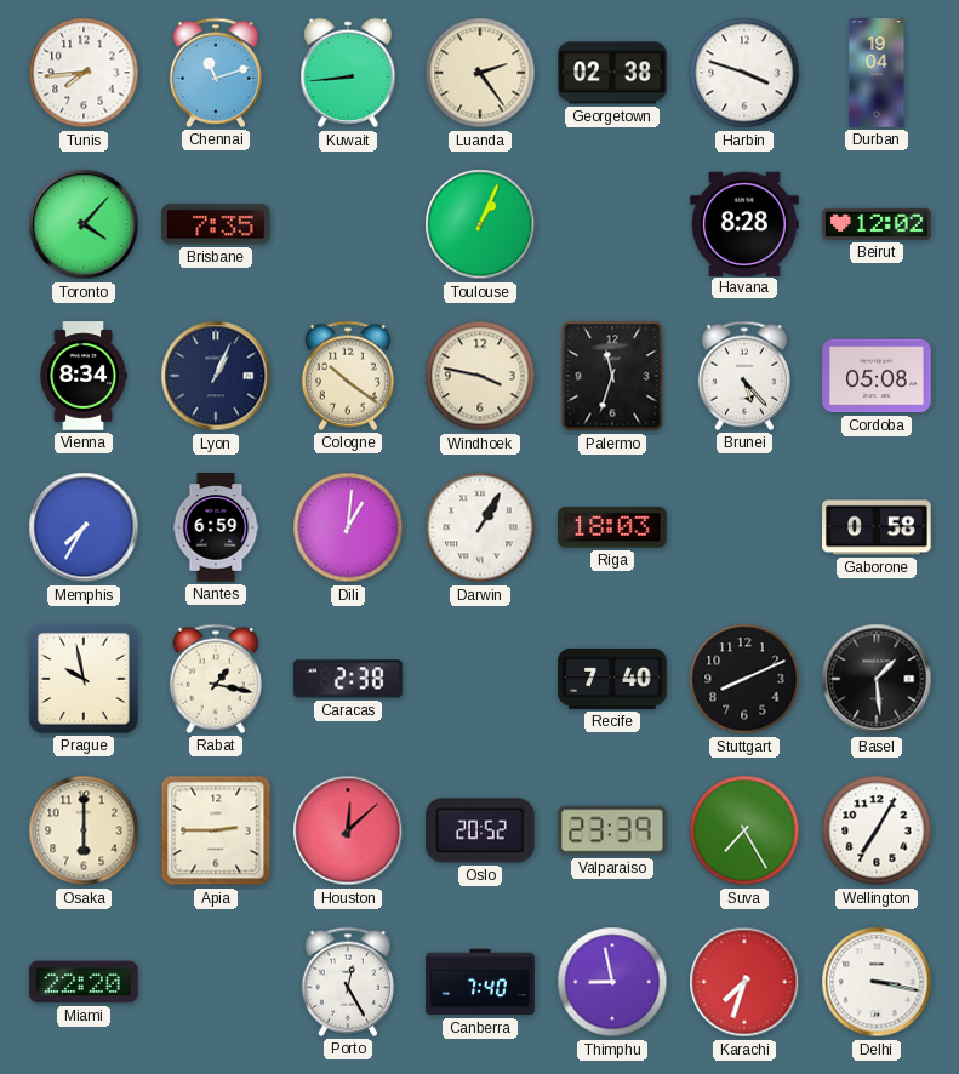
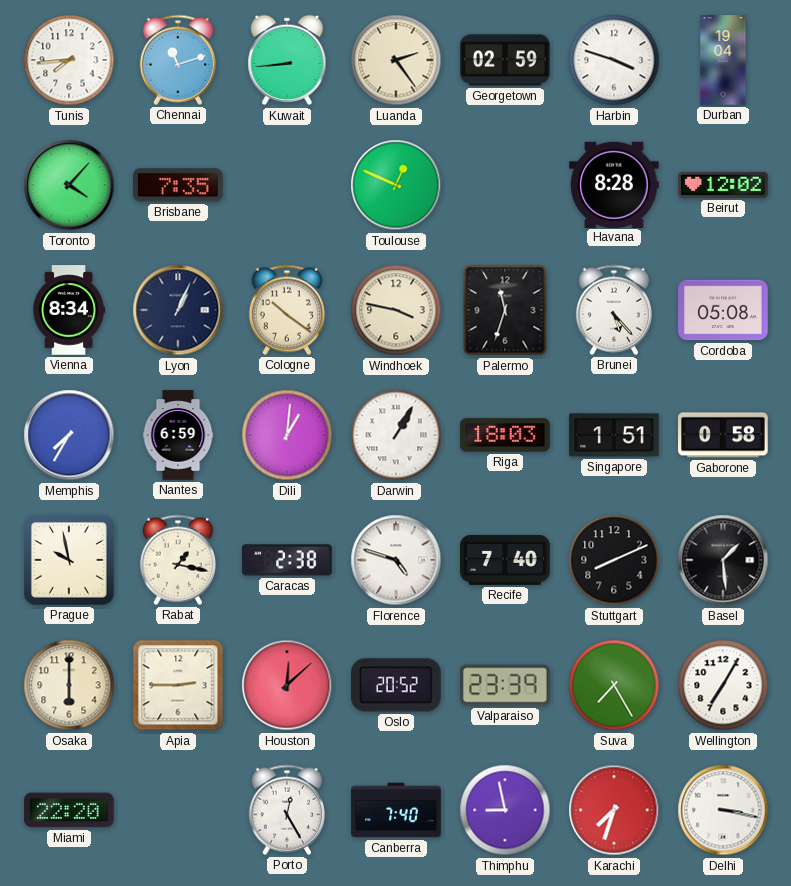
Georgetown: 02:38 -> 02:59
Toulouse: 1:04 -> 12:49
Singapore: none -> 1:51
Florence: none -> 4:48
